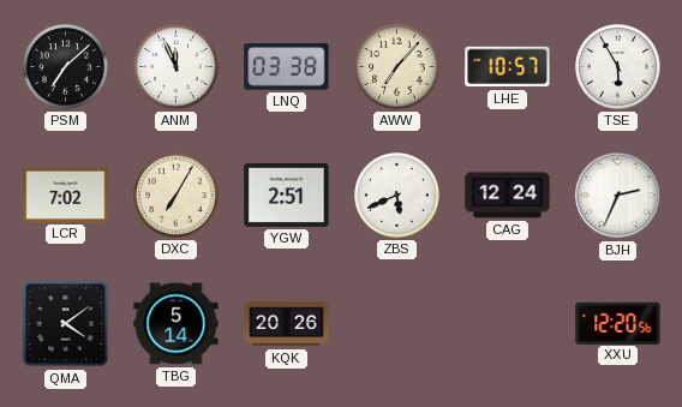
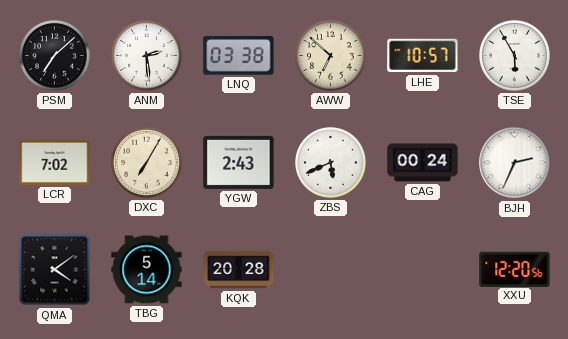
ANM: 11:56 -> 2:29
AWW: 7:07 -> 6:52
YGW: 2:51 -> 2:43
CAG: 12:24 -> 00:24
KQK: 20:26 -> 20:28
